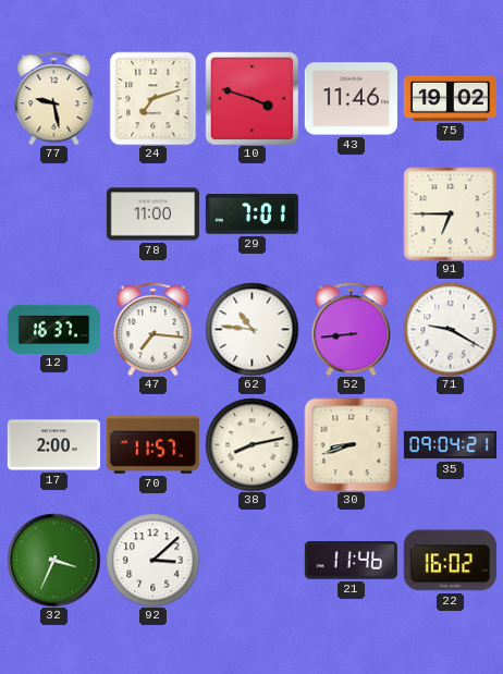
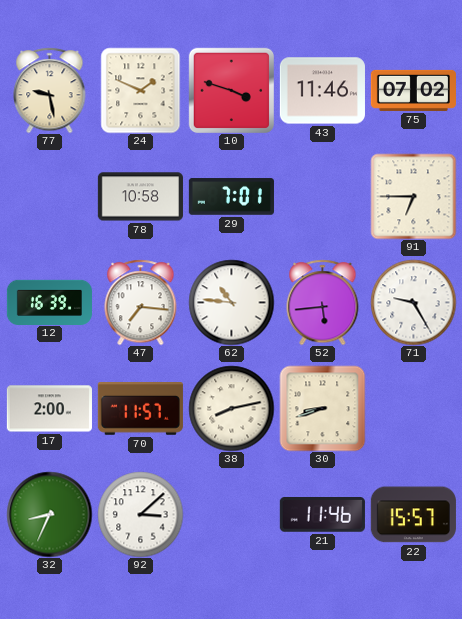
24: 7:12 -> 1:49
75: 19:02 -> 07:02
78: 11:00 -> 10:58
12: 16:37 -> 16:39
52: 8:44 -> 5:44
71: 9:20 -> 9:25
35: 09:04 -> none
32: 3:34 -> 8:34
22: 16:02 -> 15:57
